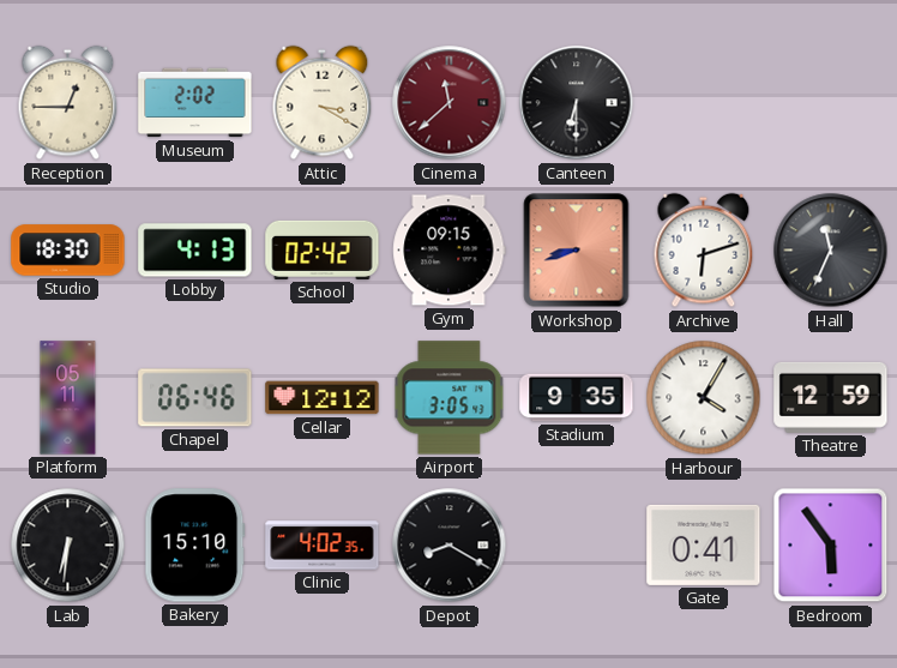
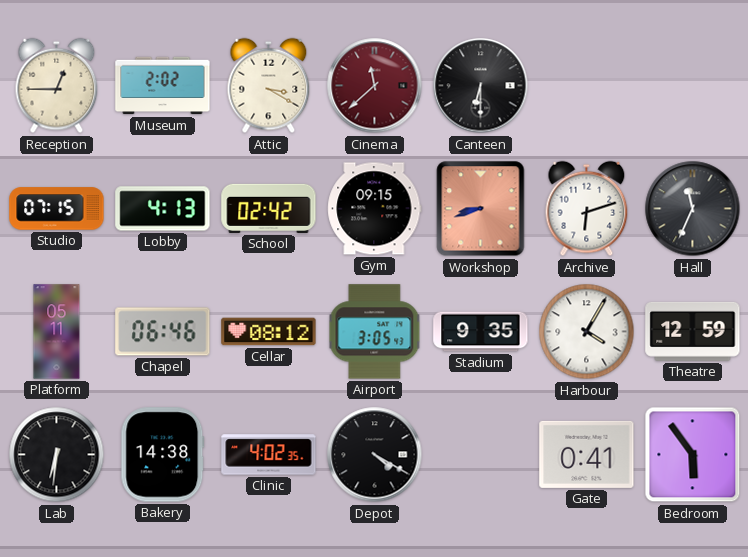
Studio: 18:30 -> 07:15
Cellar: 12:12 -> 08:12
Bakery: 15:10 -> 14:38
Depot: 8:20 -> 4:20
